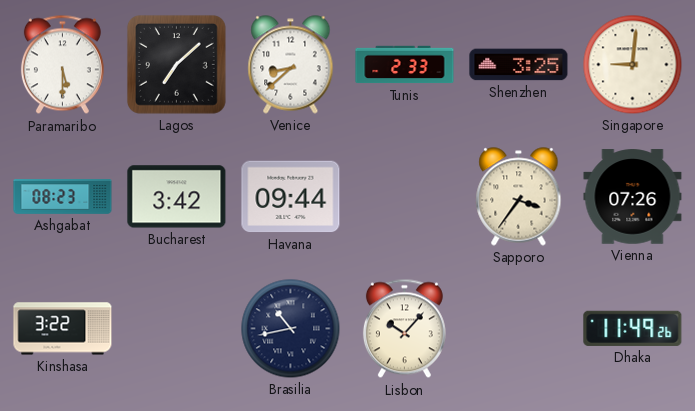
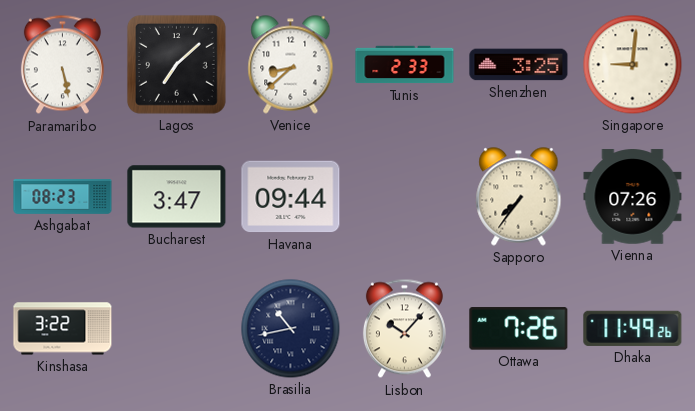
Paramaribo: 5:30 -> 5:28
Bucharest: 3:42 -> 3:47
Sapporo: 3:36 -> 7:36
Ottawa: none -> 7:26
